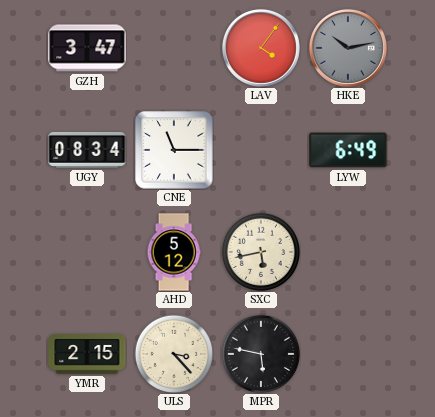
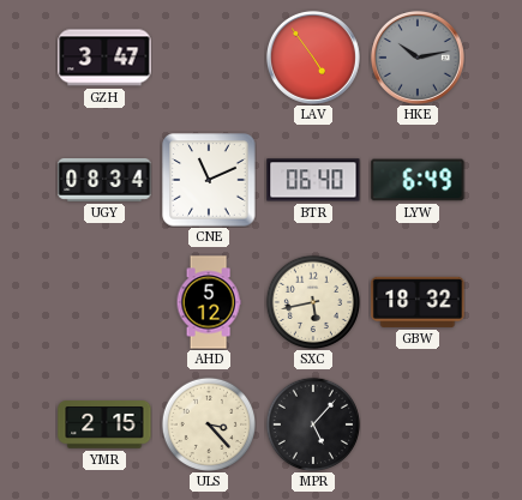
LAV: 4:06 -> 4:54
CNE: 11:15 -> 11:11
BTR: none -> 06:40
GBW: none -> 18:32
MPR: 5:47 -> 5:07
